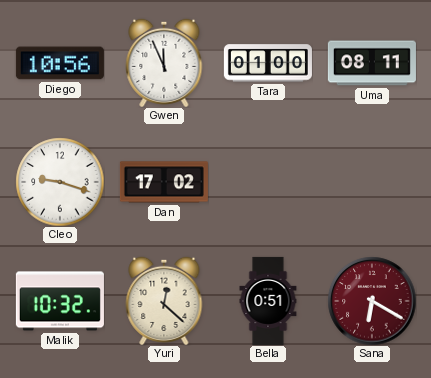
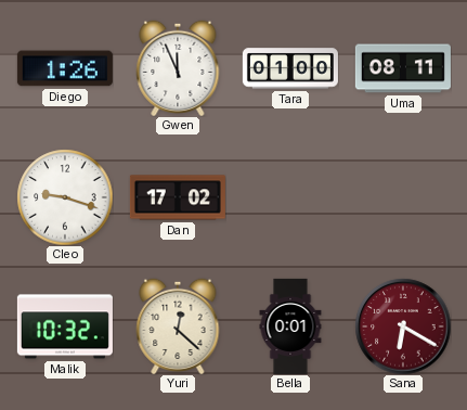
Diego: 10:56 -> 1:26
Bella: 0:51 -> 0:01
